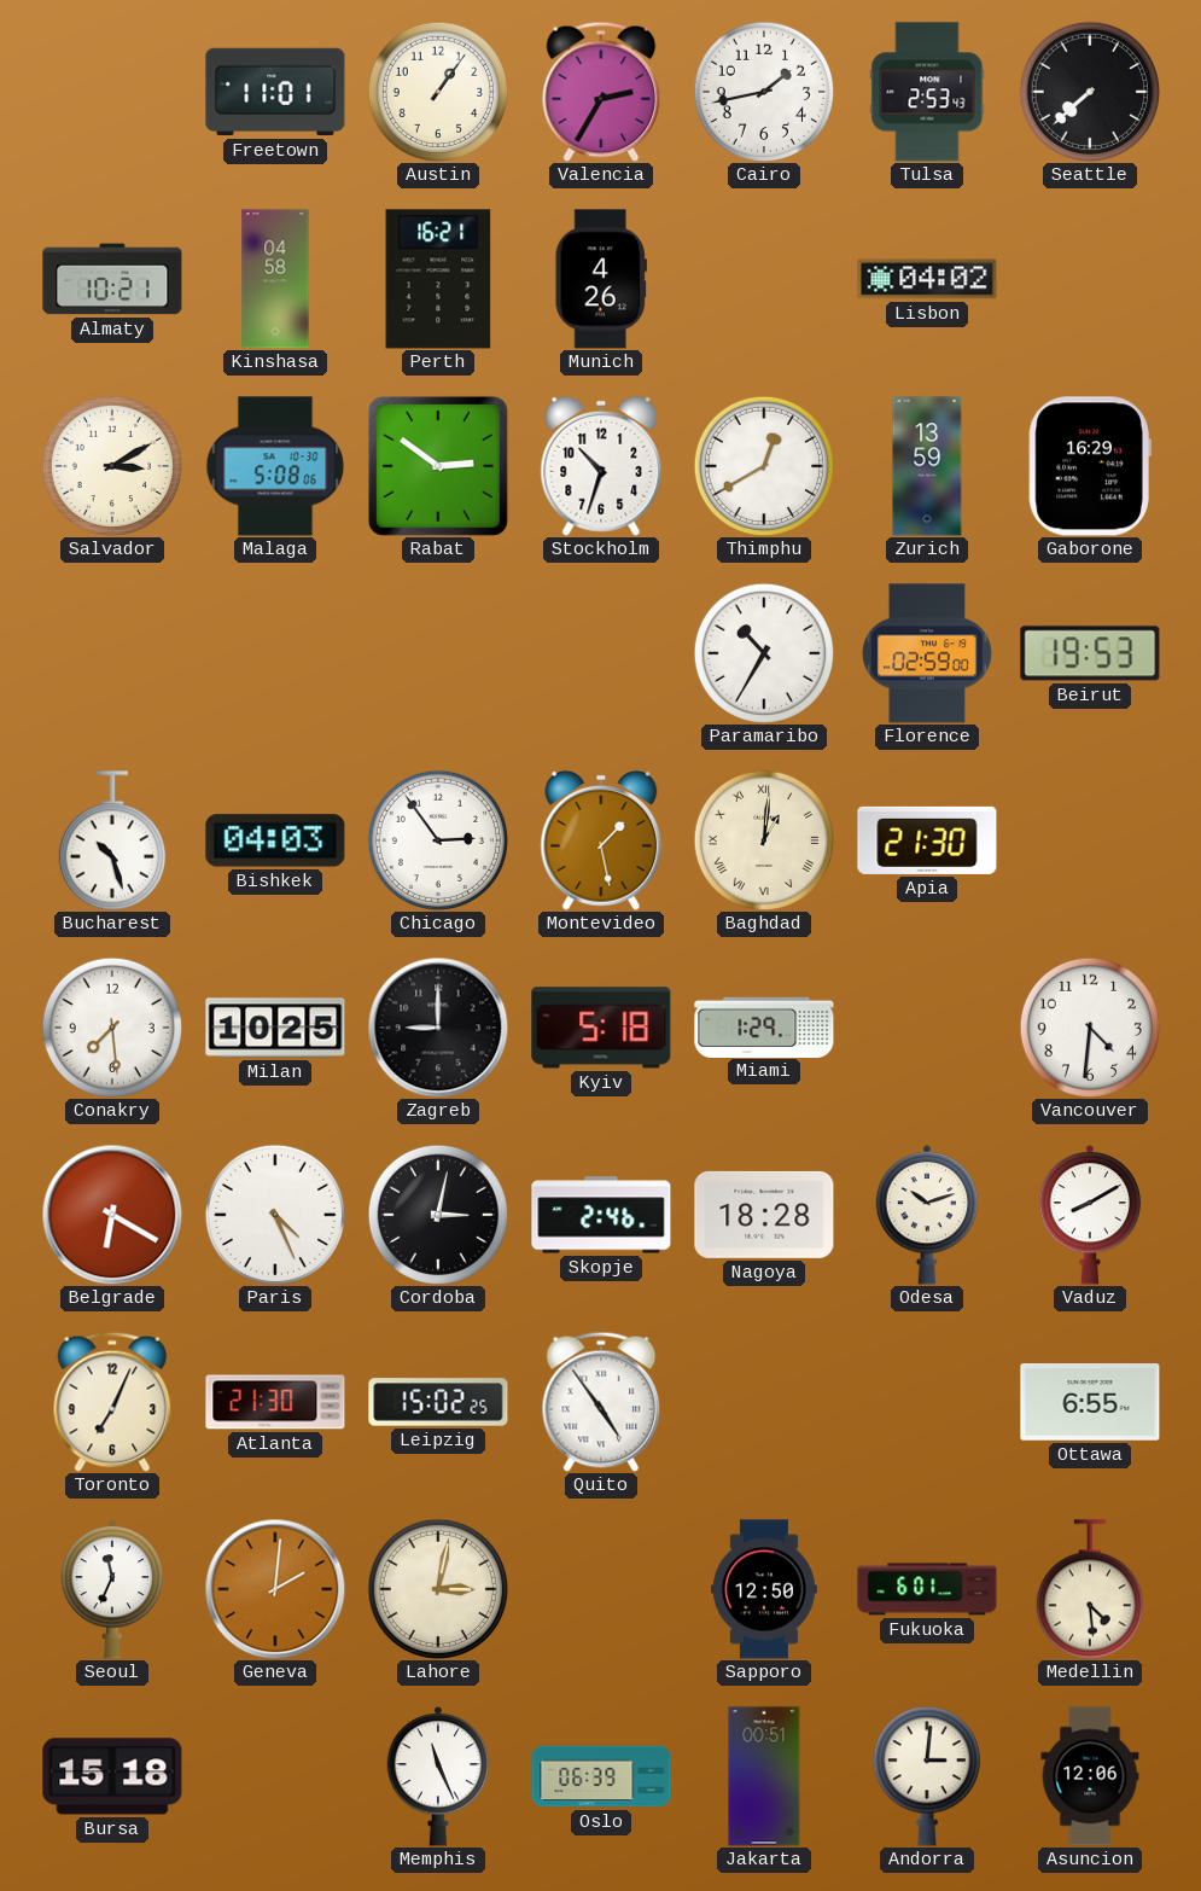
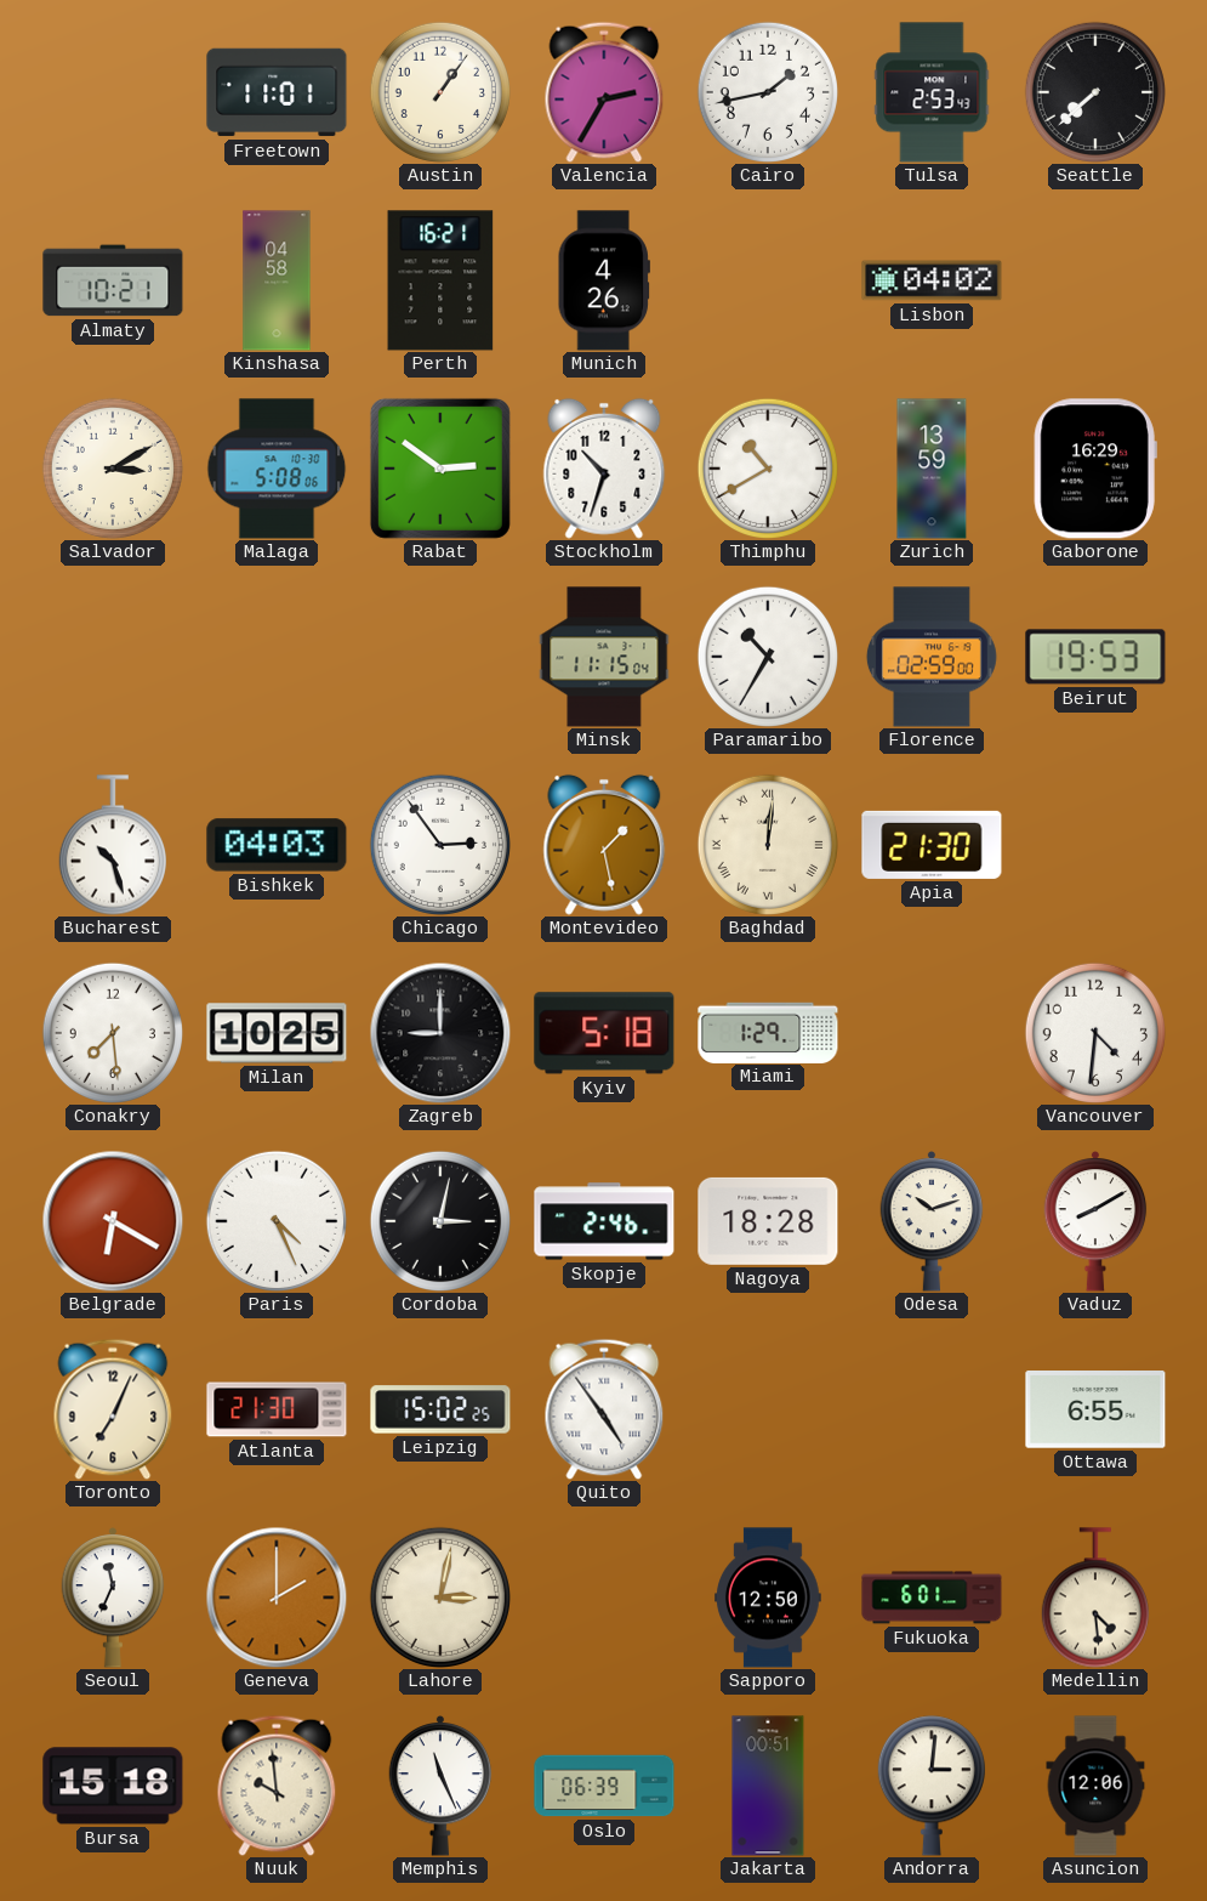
Thimphu: 12:40 -> 10:40
Minsk: none -> 11:15
Baghdad: 1:01 -> 12:01
Geneva: 2:01 -> 2:00
Nuuk: none -> 9:59
